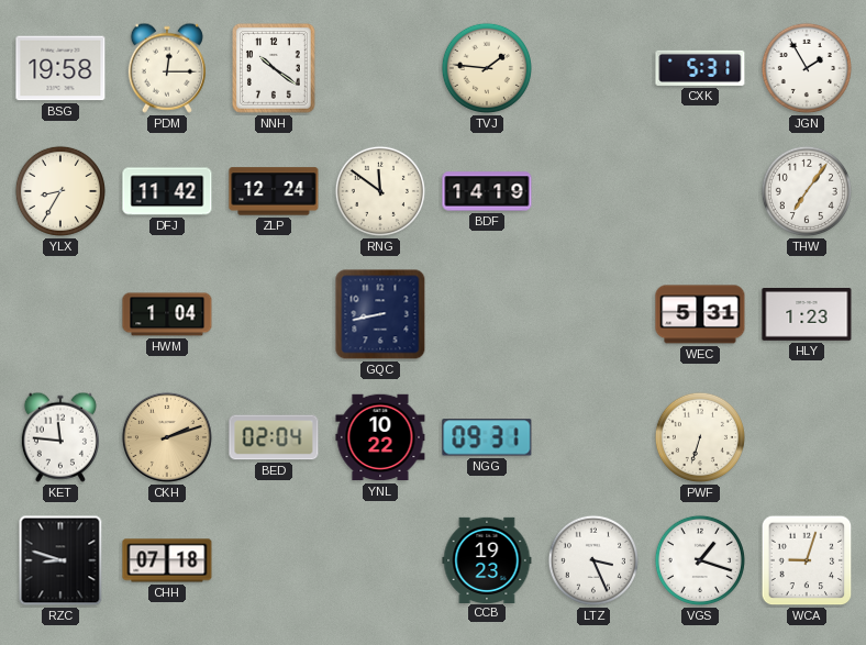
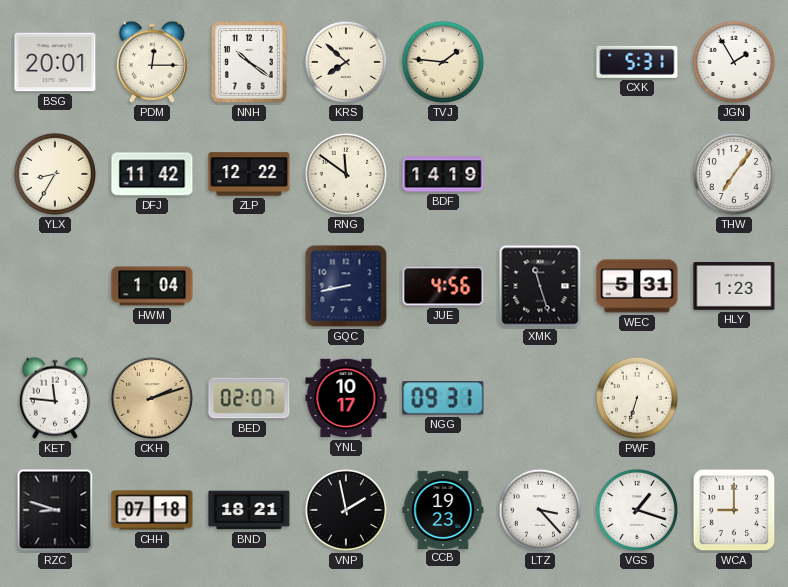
BSG: 19:58 -> 20:01
KRS: none -> 7:52
ZLP: 12:24 -> 12:22
JUE: none -> 4:56
XMK: none -> 11:27
BED: 02:04 -> 02:07
YNL: 10:22 -> 10:17
BND: none -> 18:21
VNP: none -> 1:58
LTZ: 3:26 -> 3:23
WCA: 9:03 -> 9:00
